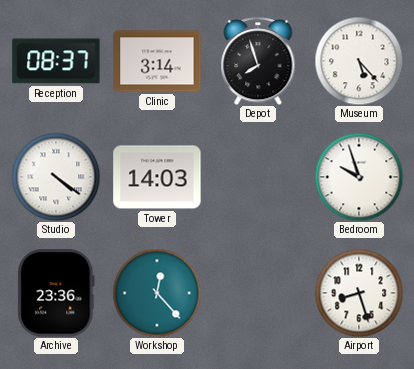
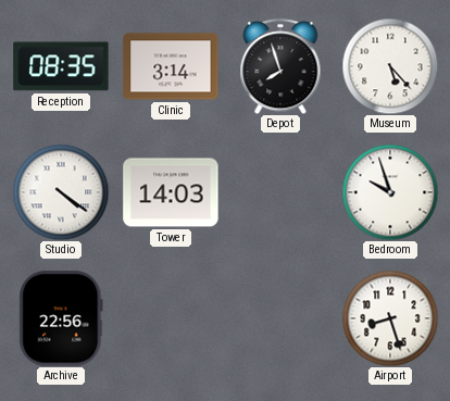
Reception: 08:37 -> 08:35
Archive: 23:36 -> 22:56
Workshop: 12:23 -> none
